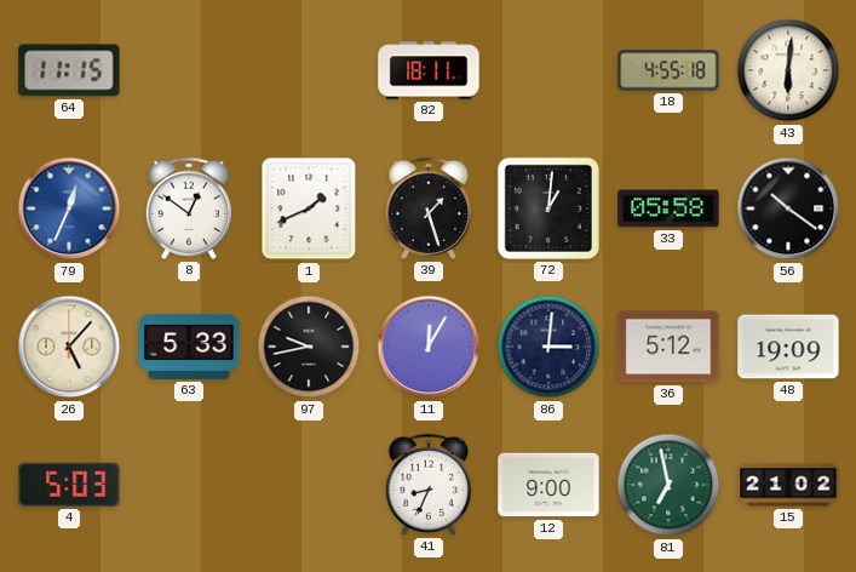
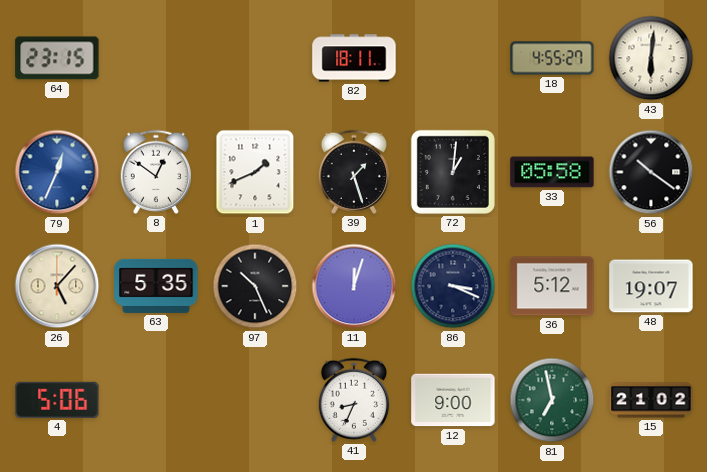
64: 11:15 -> 23:15
18: 4:55:18 -> 4:55:27
63: 5:33 -> 5:35
97: 9:43 -> 10:26
11: 12:05 -> 12:03
86: 3:01 -> 3:19
48: 19:09 -> 19:07
4: 5:03 -> 5:06
